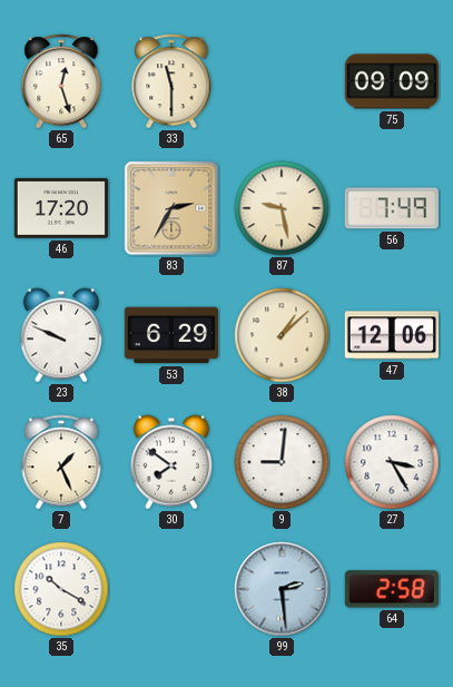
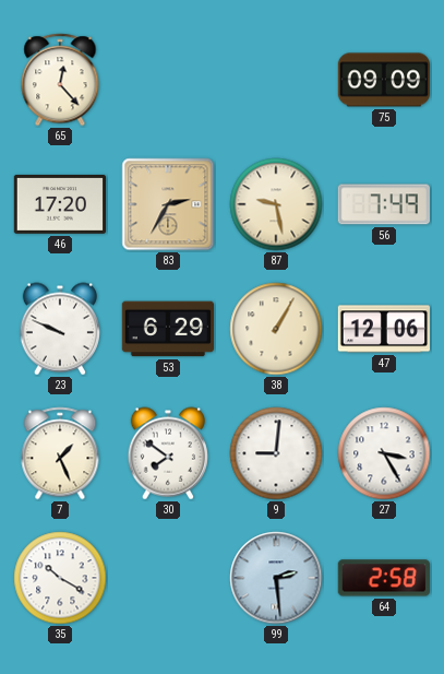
65: 12:27 -> 12:23
33: 11:30 -> none
38: 1:08 -> 1:05
